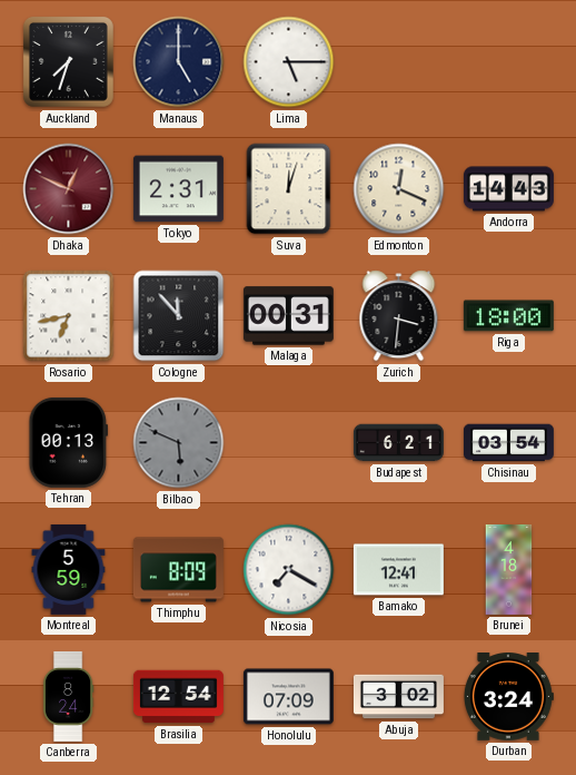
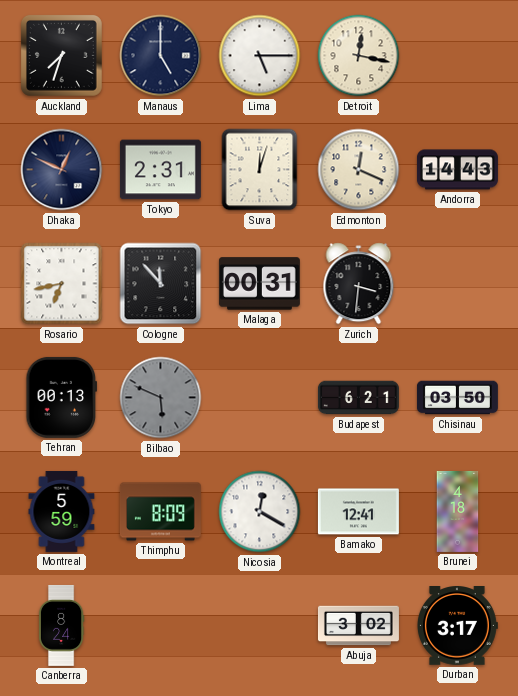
Detroit: none -> 12:17
Dhaka dial: burgundy -> navy
Riga: 18:00 -> none
Chisinau: 03:54 -> 03:50
Nicosia: 7:20 -> 12:20
Brasilia: 12:54 -> none
Honolulu: 07:09 -> none
Durban: 3:24 -> 3:17
